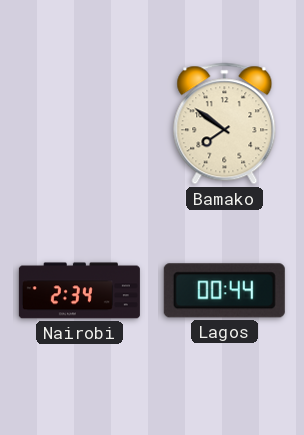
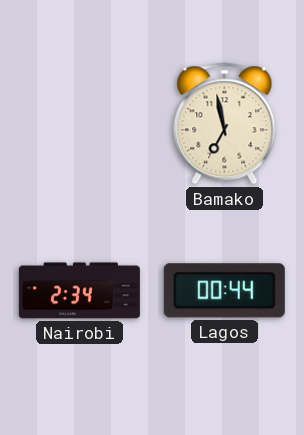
Bamako: 7:51 -> 6:58
